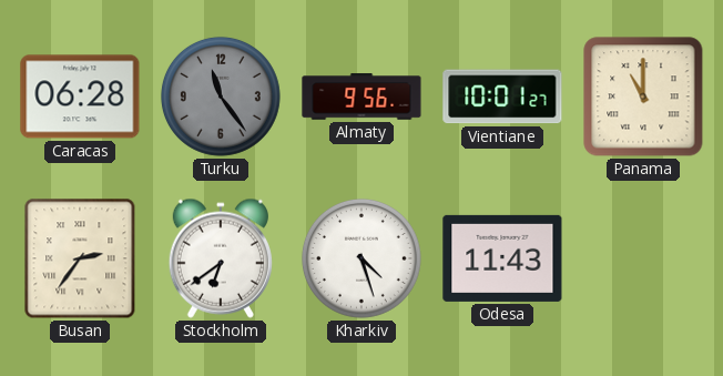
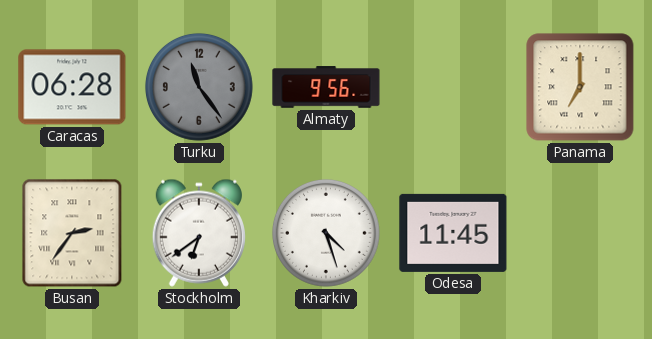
Vientiane: 10:01 -> none
Panama: 11:00 -> 7:00
Odesa: 11:43 -> 11:45
